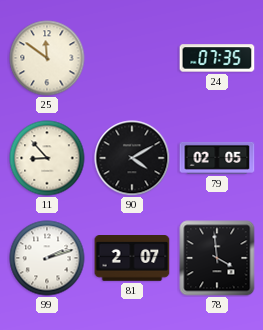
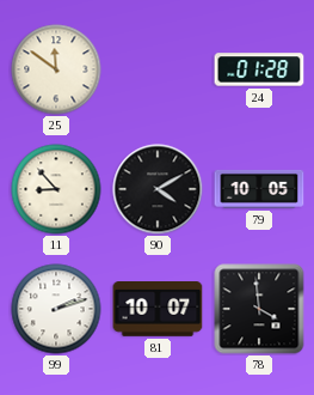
24: 07:35 -> 01:28
79: 02:05 -> 10:05
81: 2:07 -> 10:07
